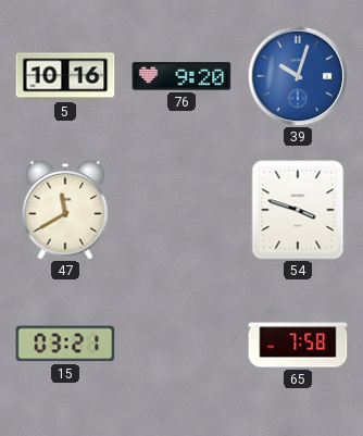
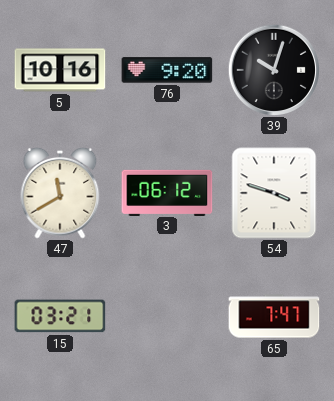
39 dial: blue -> black
3: none -> 06:12
65: 7:58 -> 7:47
